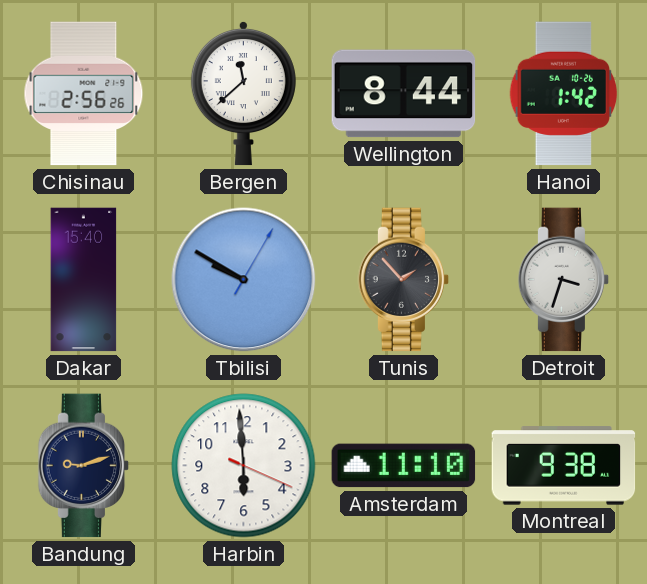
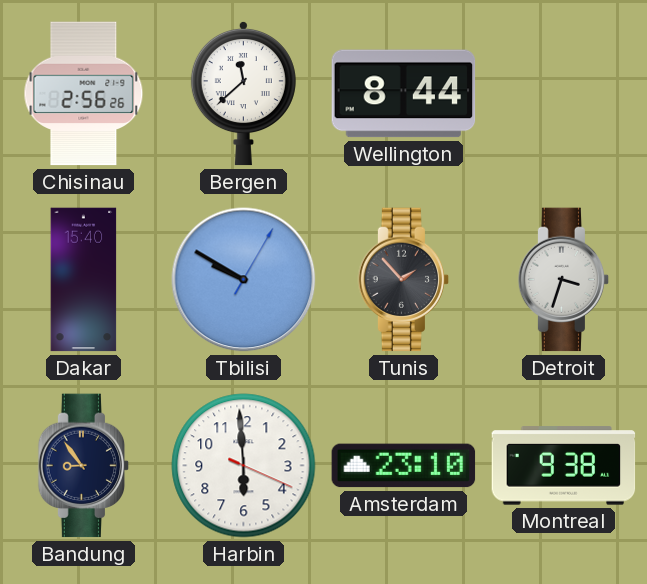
Hanoi: 1:42 -> none
Bandung: 9:12 -> 8:54
Amsterdam: 11:10 -> 23:10
